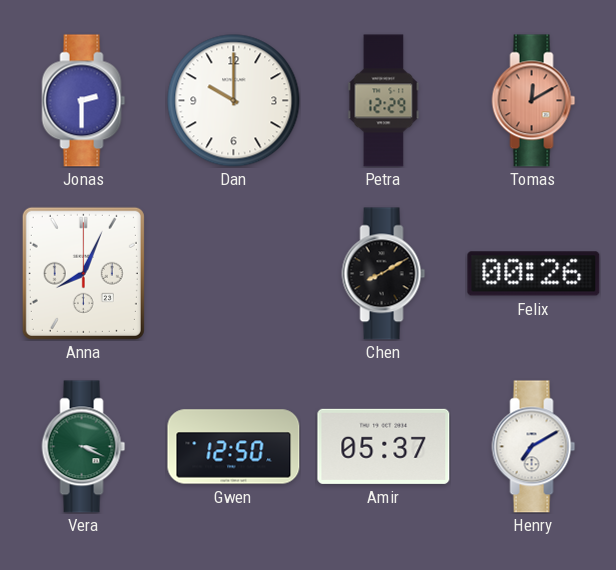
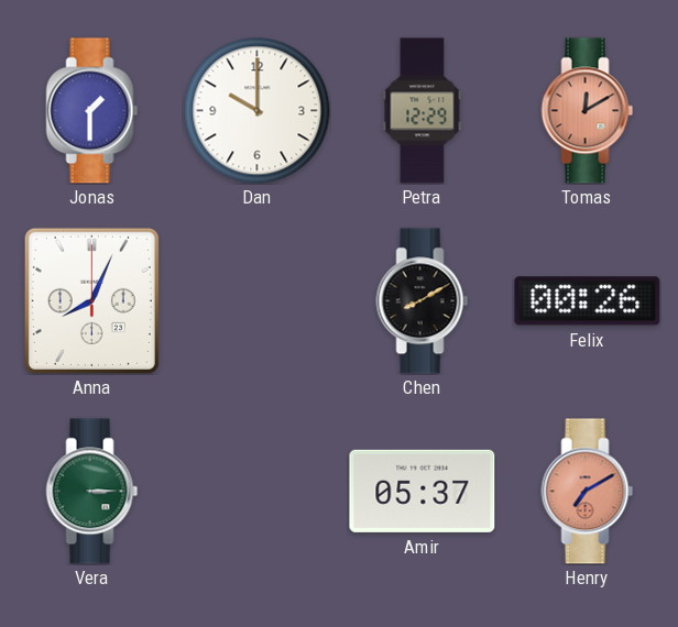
Jonas: 2:30 -> 1:30
Vera: 3:19 -> 3:15
Gwen: 12:50 -> none
Henry dial: white -> salmon
